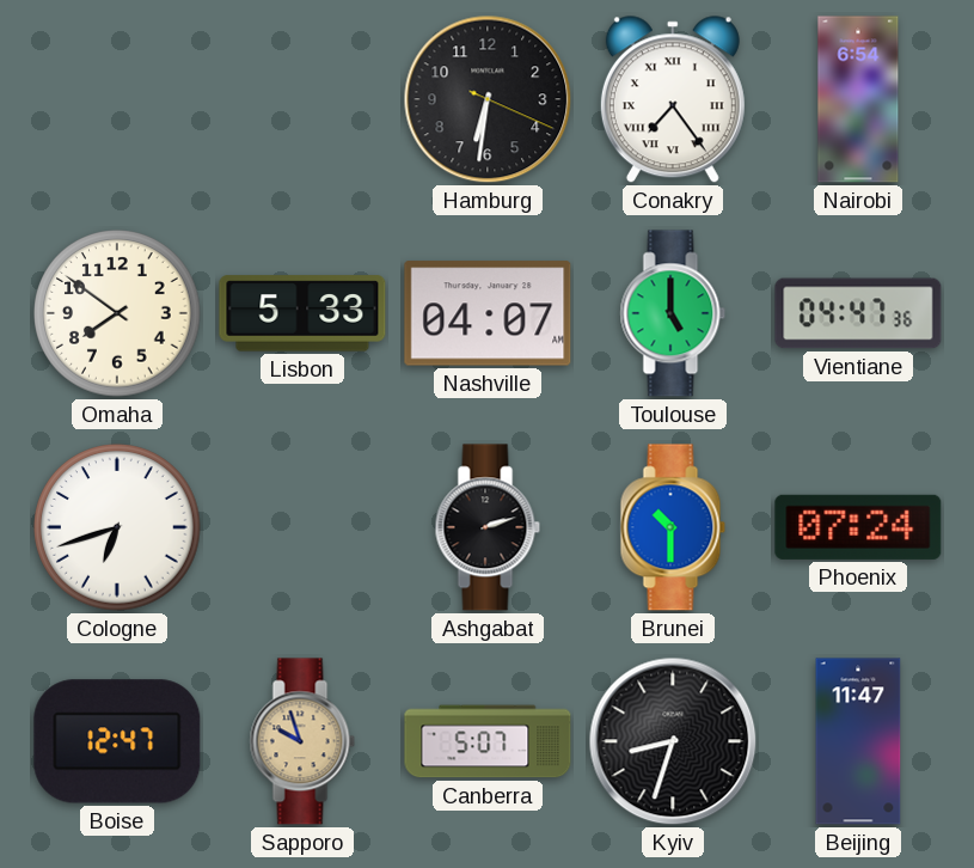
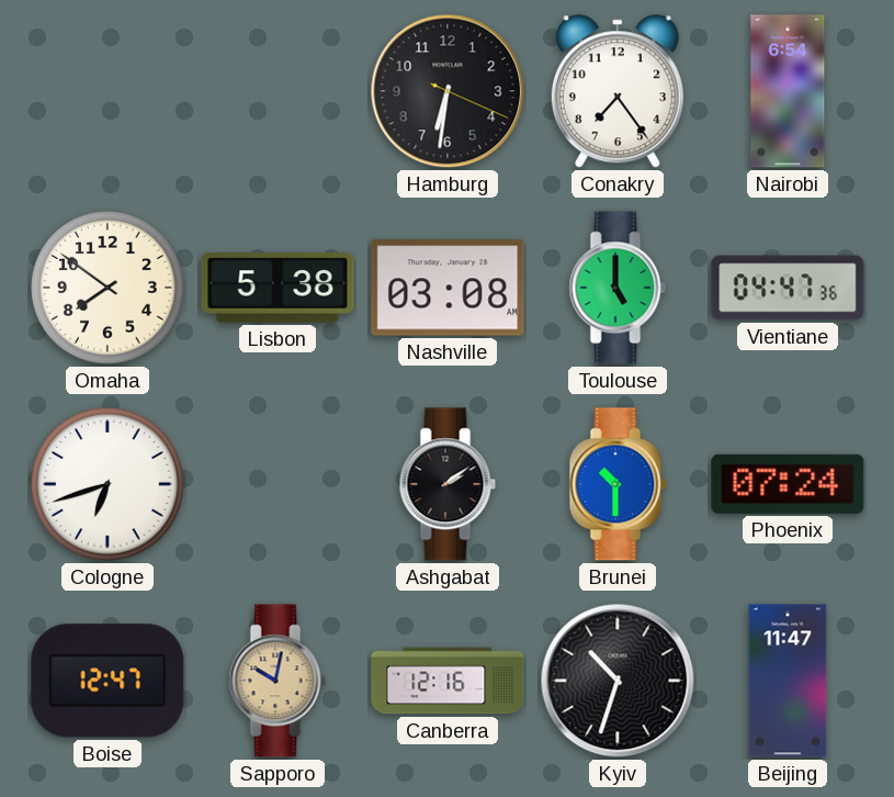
Conakry numerals: Roman -> Arabic
Lisbon: 5:33 -> 5:38
Nashville: 04:07 -> 03:08
Ashgabat: 2:12 -> 2:09
Sapporo: 9:57 -> 10:02
Canberra: 5:07 -> 12:16
Kyiv: 8:33 -> 10:33
